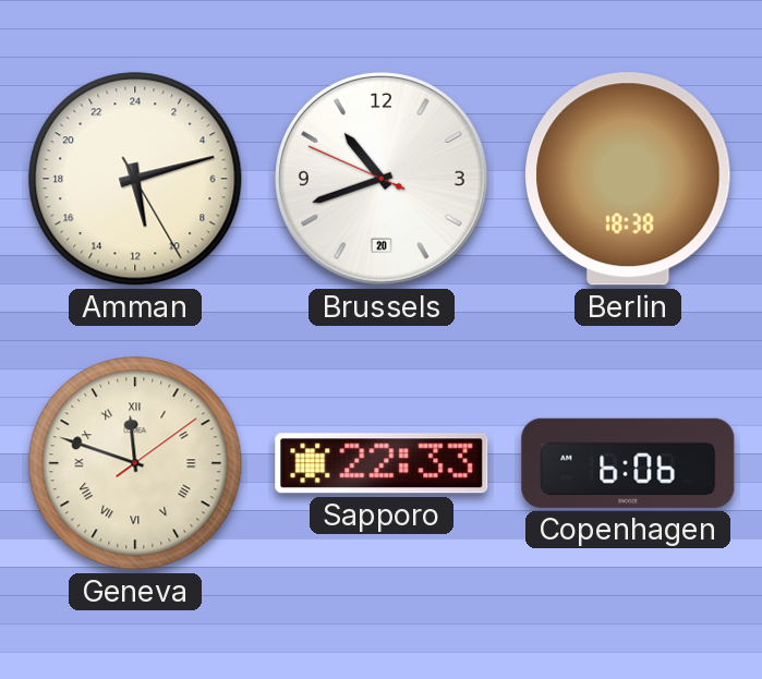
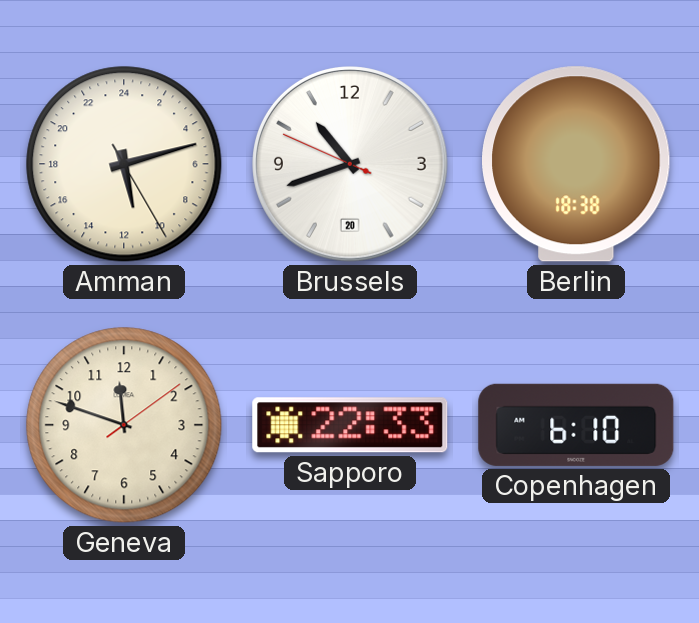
Geneva numerals: Roman -> Arabic
Copenhagen: 6:06 -> 6:10
